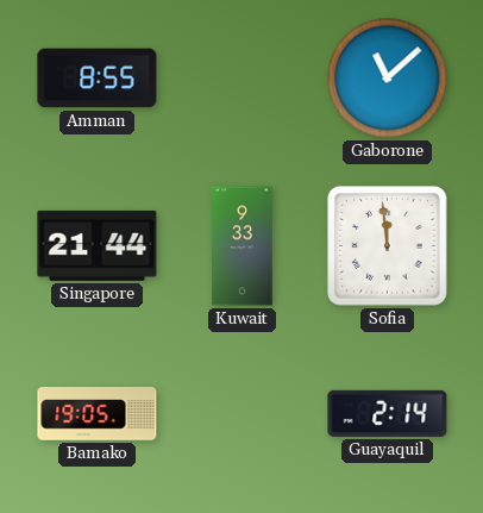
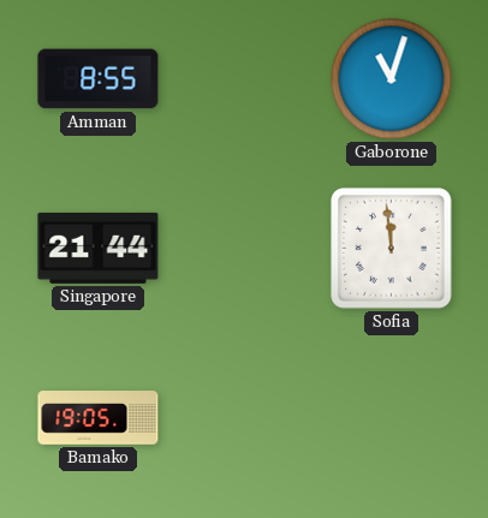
Gaborone: 11:08 -> 11:03
Kuwait: 9:33 -> none
Guayaquil: 2:14 -> none
